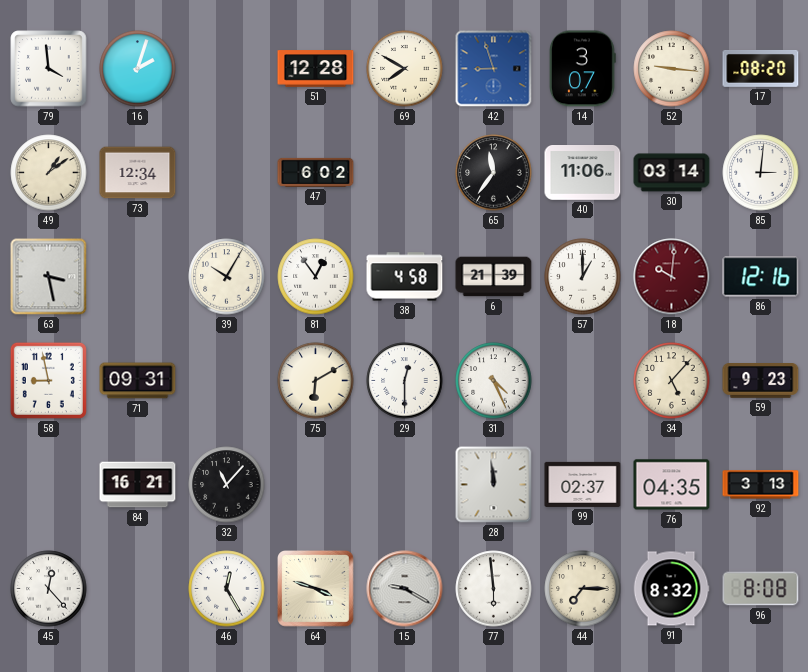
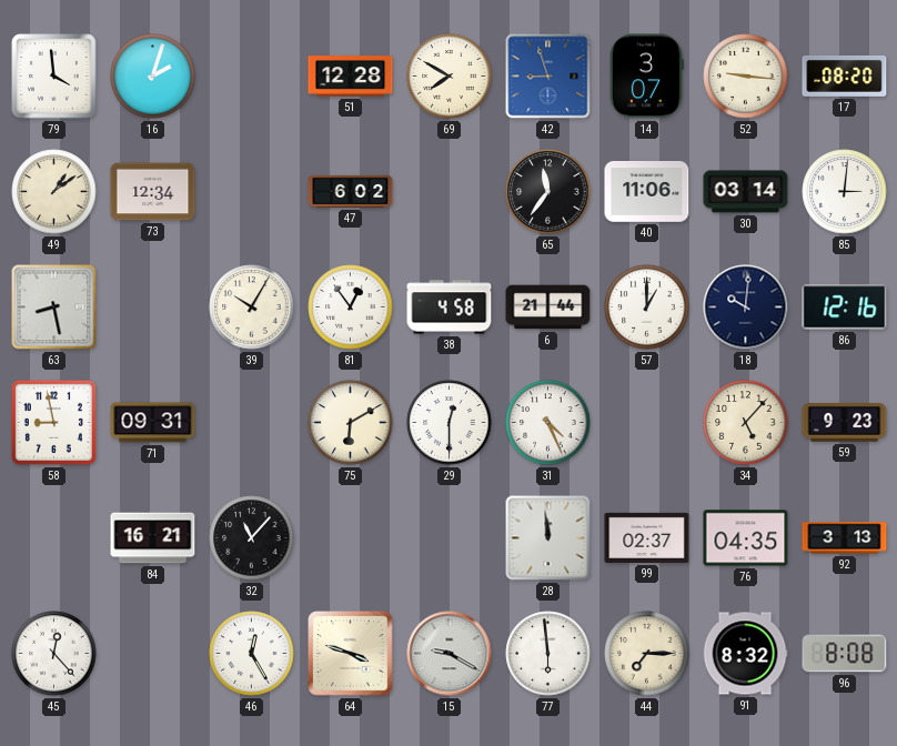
63: 3:28 -> 8:28
6: 21:39 -> 21:44
18 dial: burgundy -> navy
